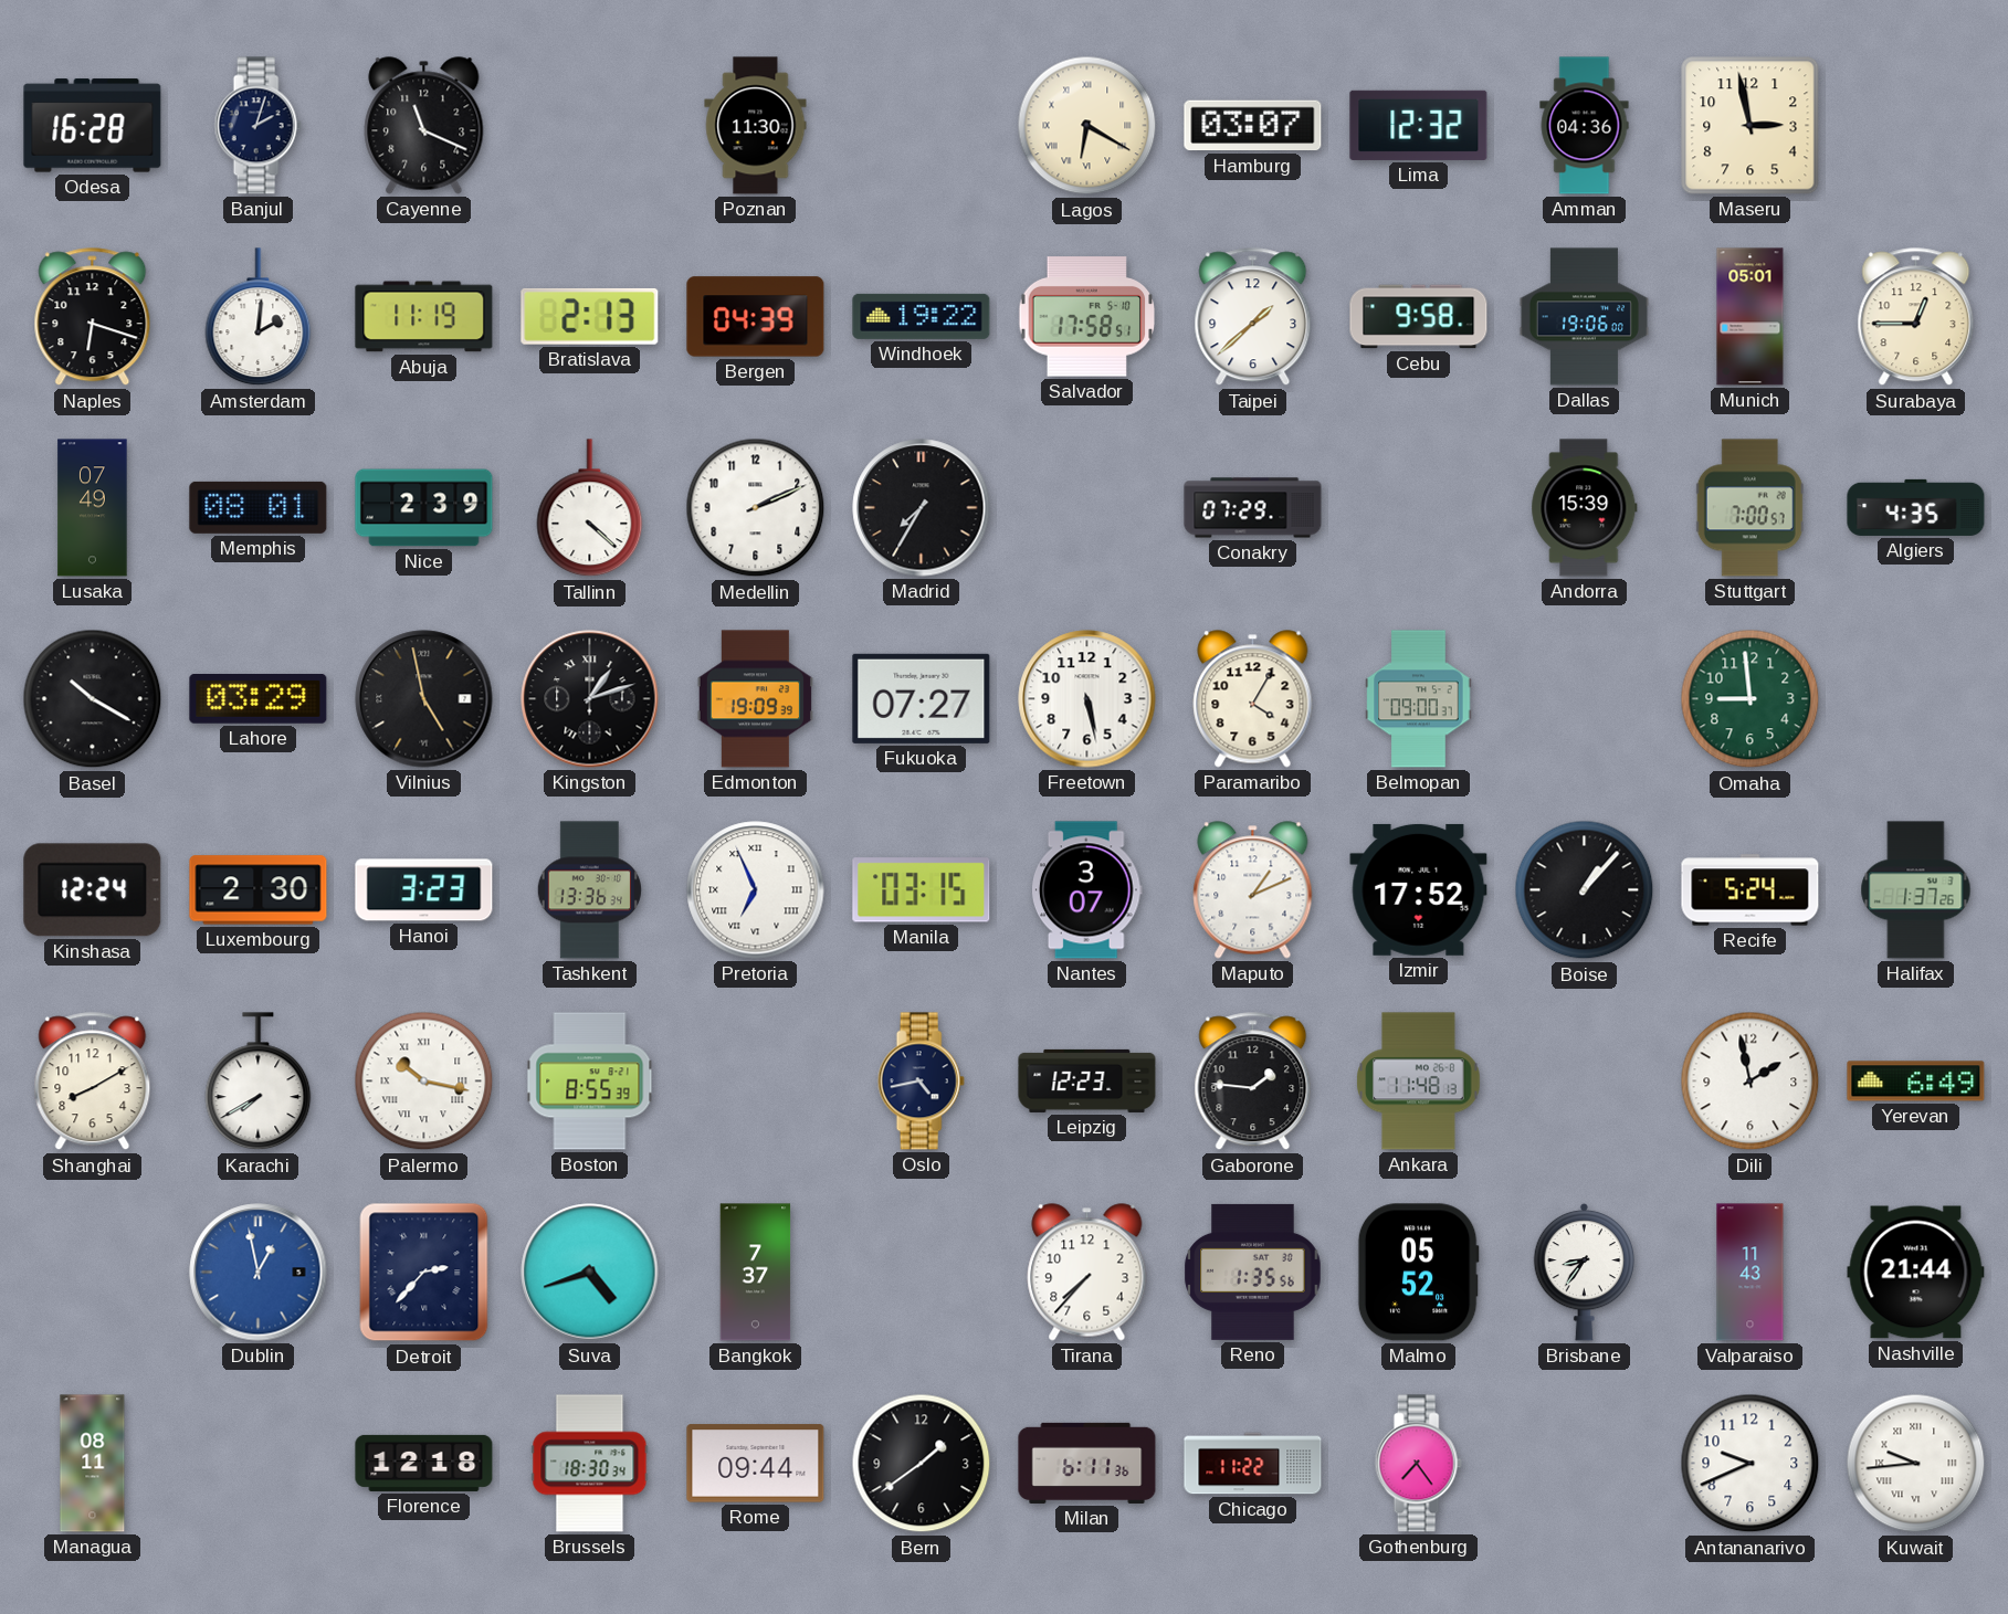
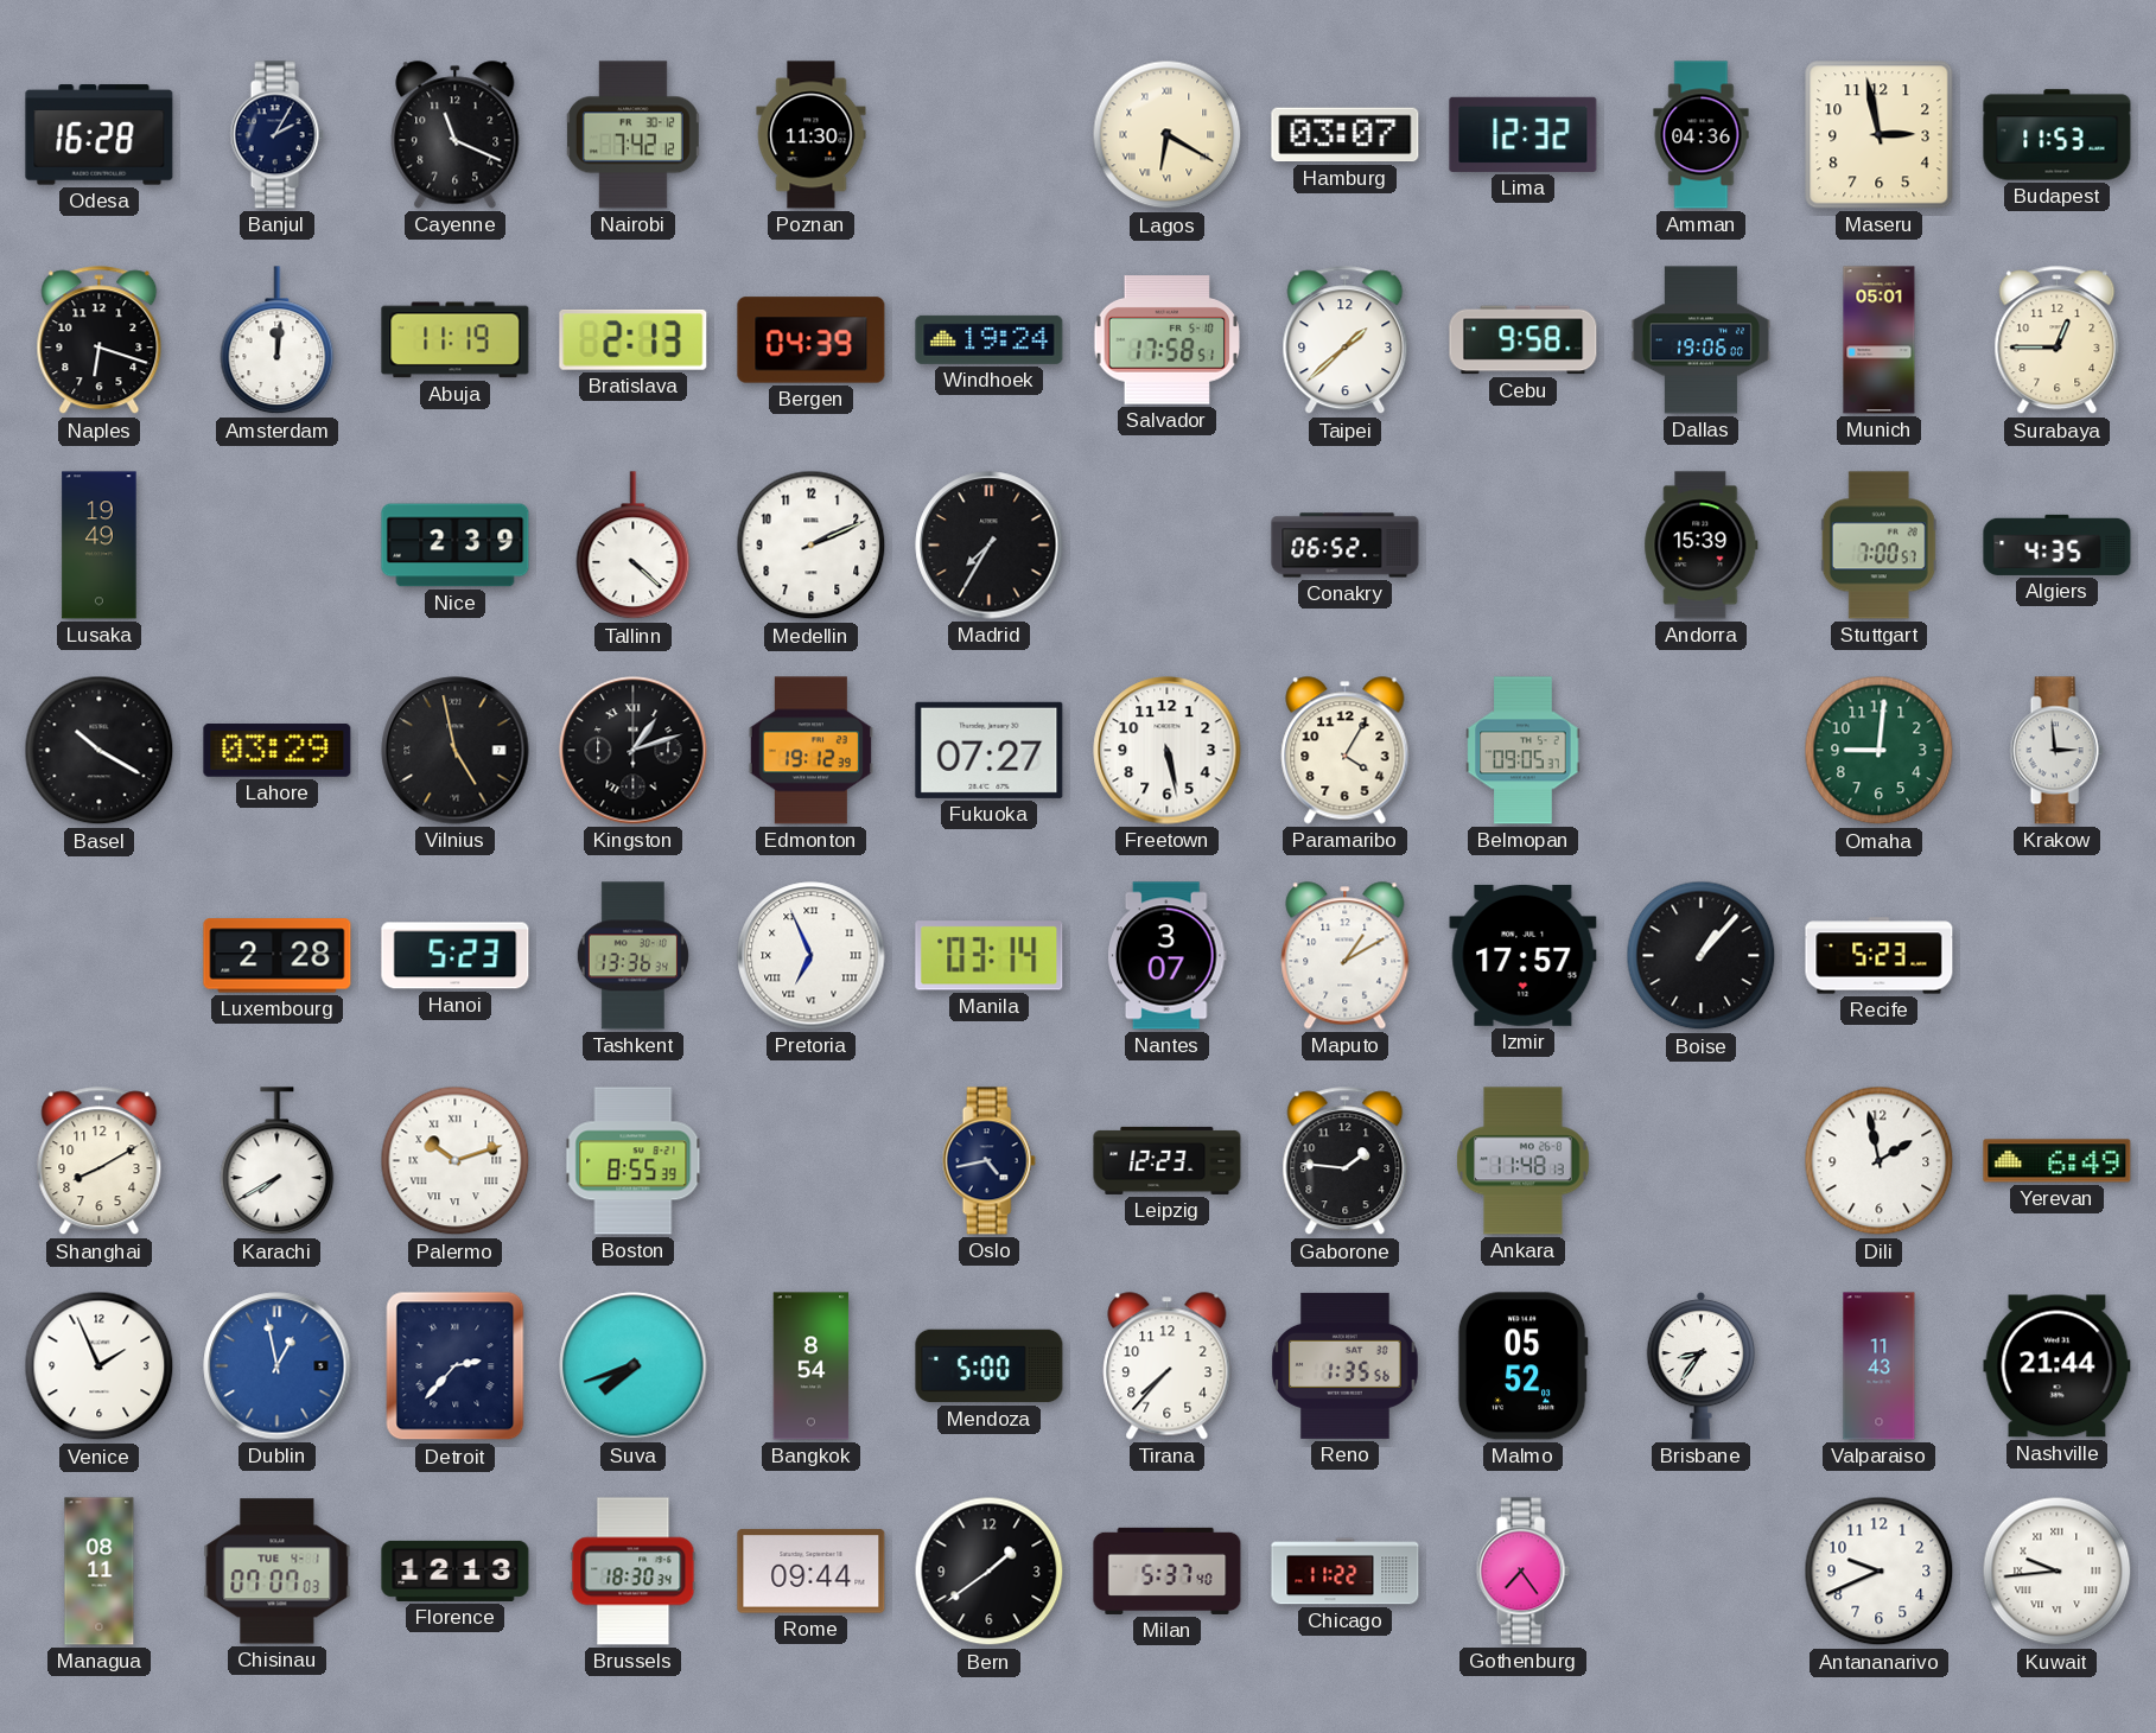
Banjul: 2:03 -> 2:05
Nairobi: none -> 7:42
Budapest: none -> 11:53
Amsterdam: 2:01 -> 12:01
Windhoek: 19:22 -> 19:24
Lusaka: 07:49 -> 19:49
Memphis: 08:01 -> none
Conakry: 07:29 -> 06:52
Edmonton: 19:09 -> 19:12
Belmopan: 09:00 -> 09:05
Omaha: 8:59 -> 9:01
Krakow: none -> 2:59
Kinshasa: 12:24 -> none
Luxembourg: 2:30 -> 2:28
Hanoi: 3:23 -> 5:23
Manila: 03:15 -> 03:14
Maputo: 1:11 -> 1:10
Izmir: 17:52 -> 17:57
Recife: 5:24 -> 5:23
Halifax: 1:37 -> none
Palermo: 10:17 -> 10:12
Venice: none -> 1:56
Suva: 4:42 -> 7:42
Bangkok: 7:37 -> 8:54
Mendoza: none -> 5:00
Chisinau: none -> 07:07
Florence: 12:18 -> 12:13
Milan: 6:11 -> 5:37
